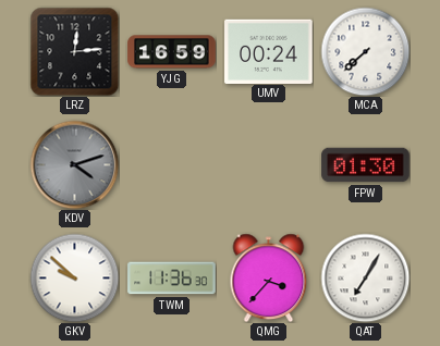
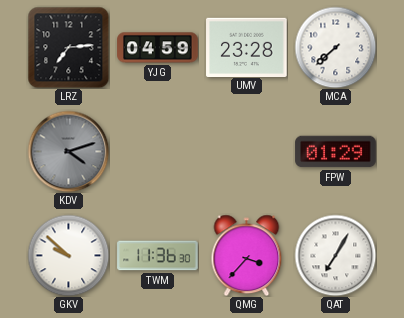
LRZ: 12:14 -> 7:14
YJG: 16:59 -> 04:59
UMV: 00:24 -> 23:28
FPW: 01:30 -> 01:29
